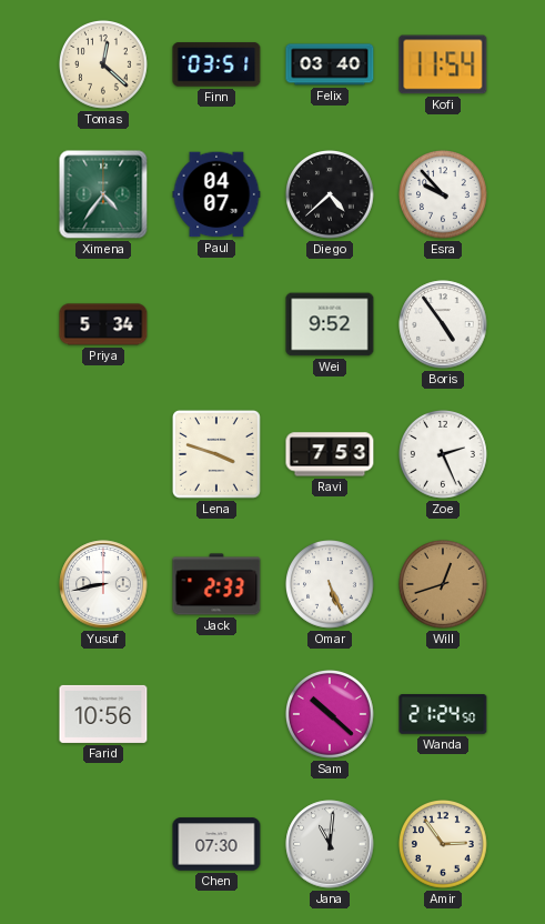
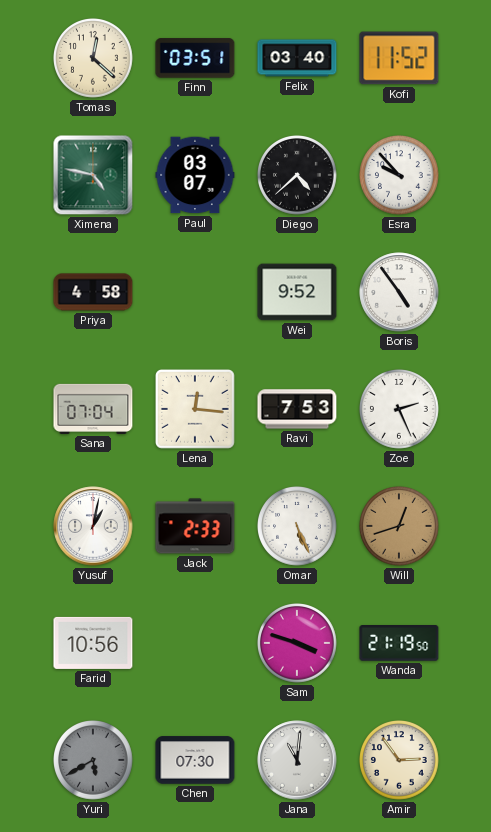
Kofi: 11:54 -> 11:52
Ximena: 4:36 -> 4:47
Paul: 04:07 -> 03:07
Priya: 5:34 -> 4:58
Sana: none -> 07:04
Lena: 3:48 -> 12:16
Yusuf: 8:43 -> 1:02
Sam: 10:22 -> 3:48
Wanda: 21:24 -> 21:19
Yuri: none -> 5:40
